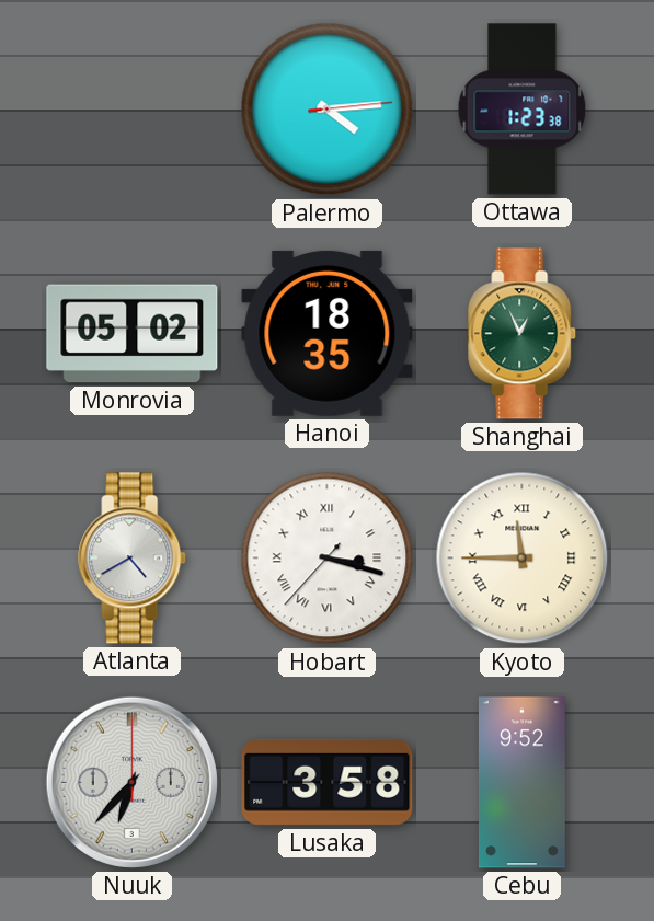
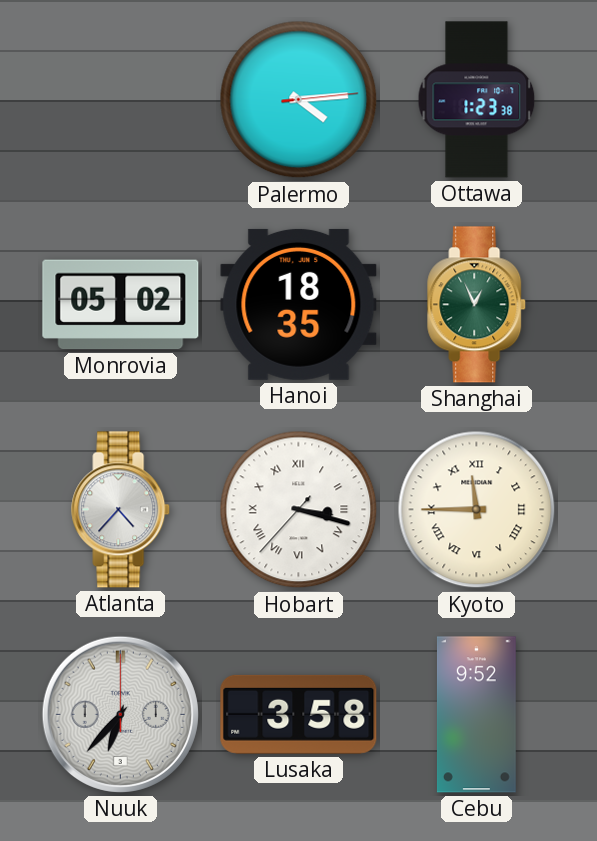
Atlanta: 4:40 -> 4:37
